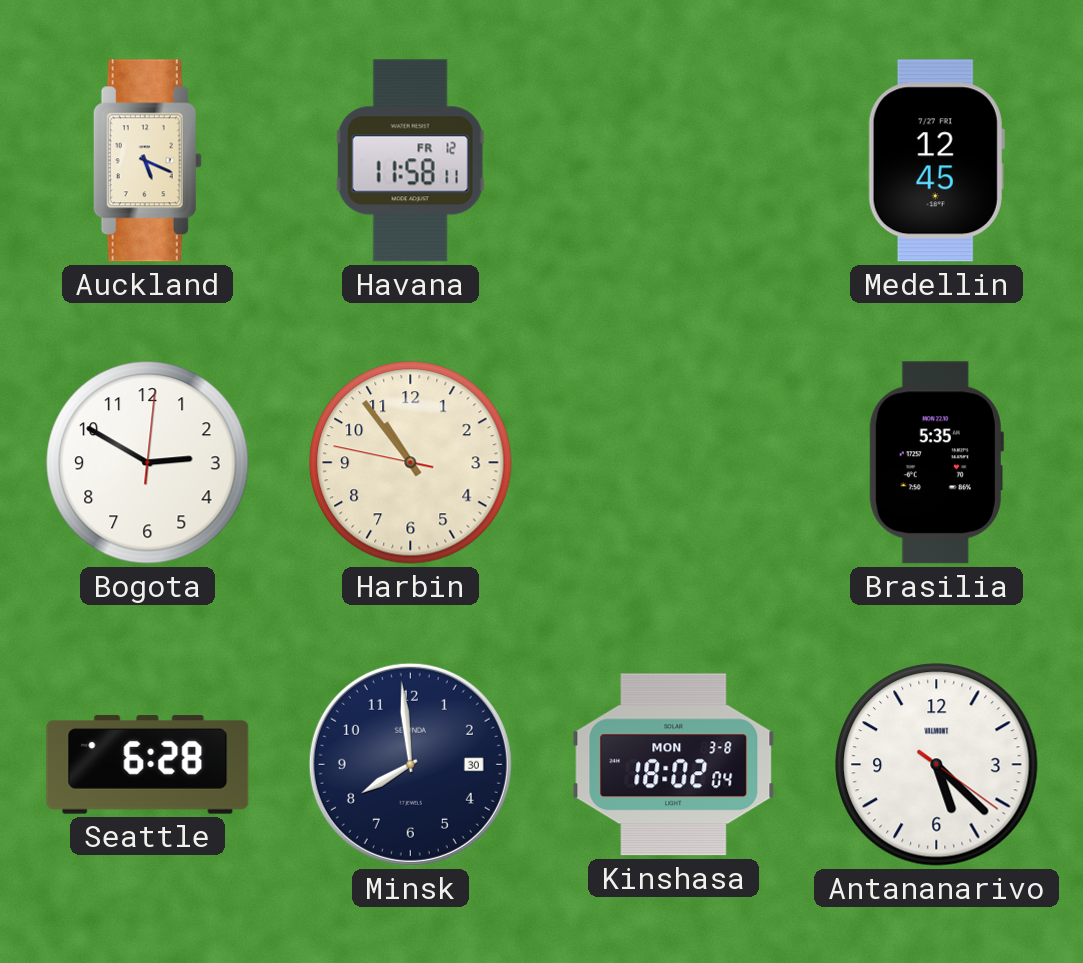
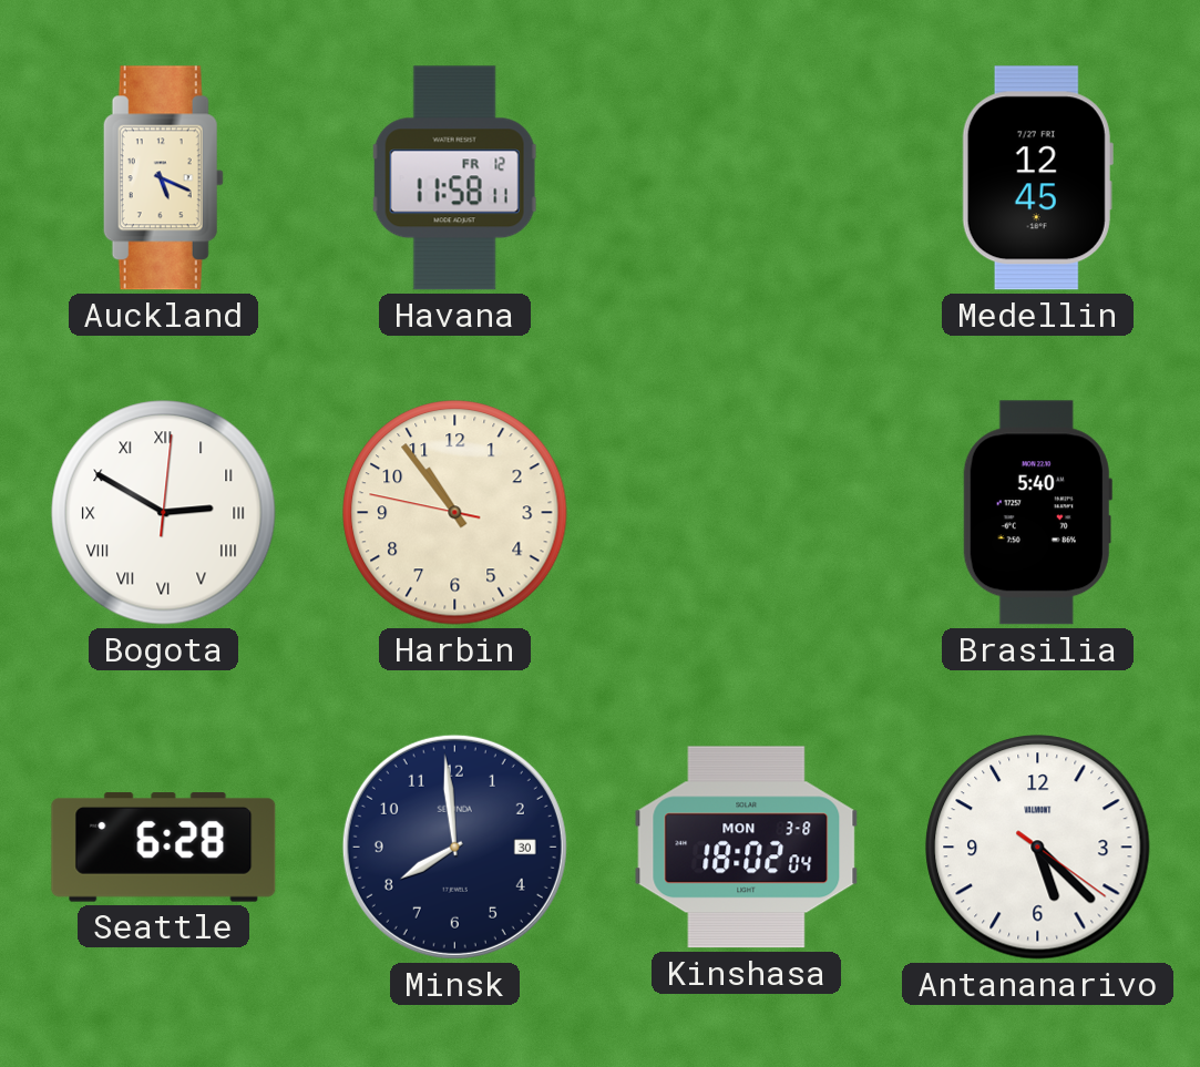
Bogota numerals: Arabic -> Roman
Brasilia: 5:35 -> 5:40
